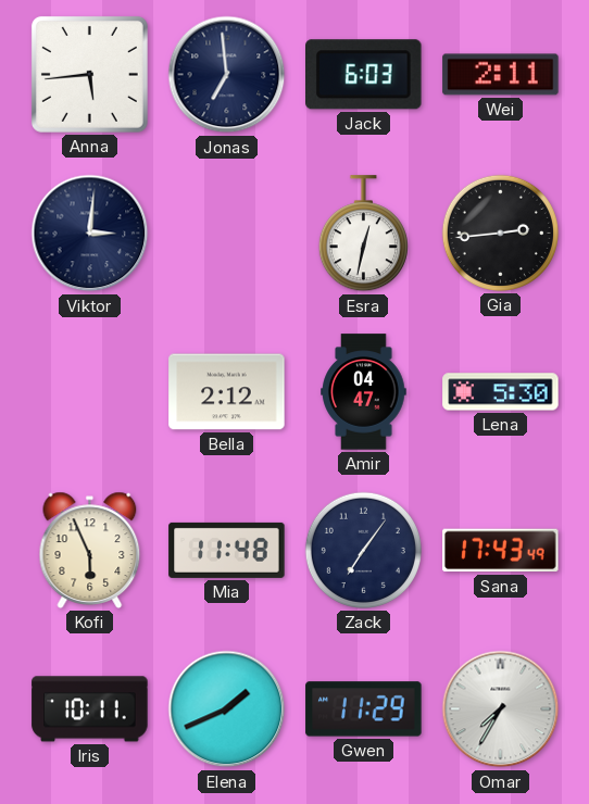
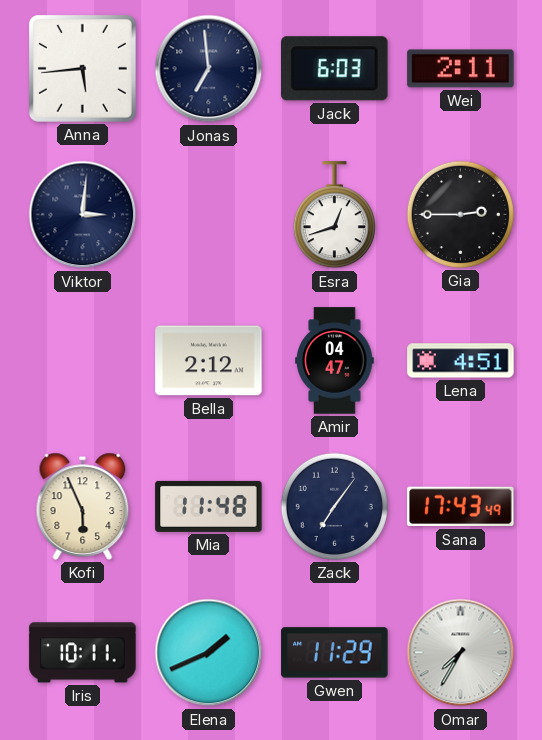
Esra: 12:32 -> 12:42
Gia: 2:44 -> 2:45
Lena: 5:30 -> 4:51
